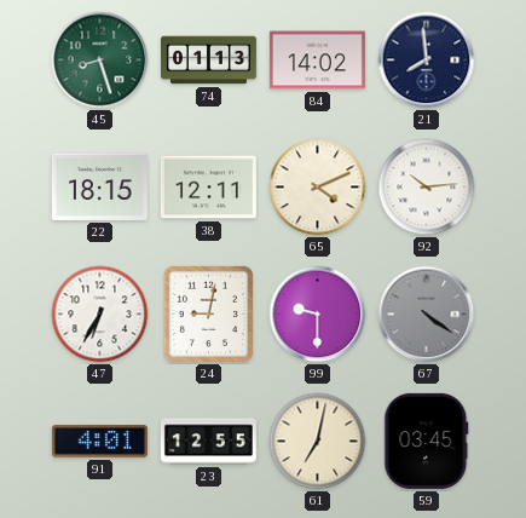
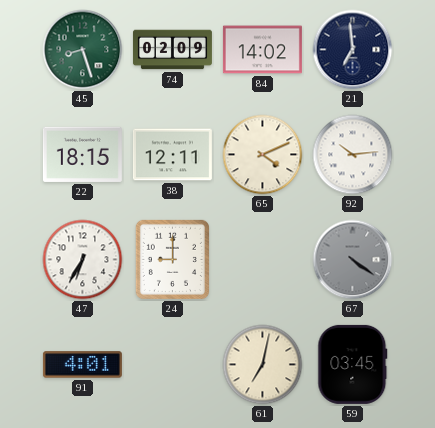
74: 01:13 -> 02:09
21: 7:59 -> 6:59
24: 9:02 -> 9:00
99: 9:30 -> none
23: 12:55 -> none
